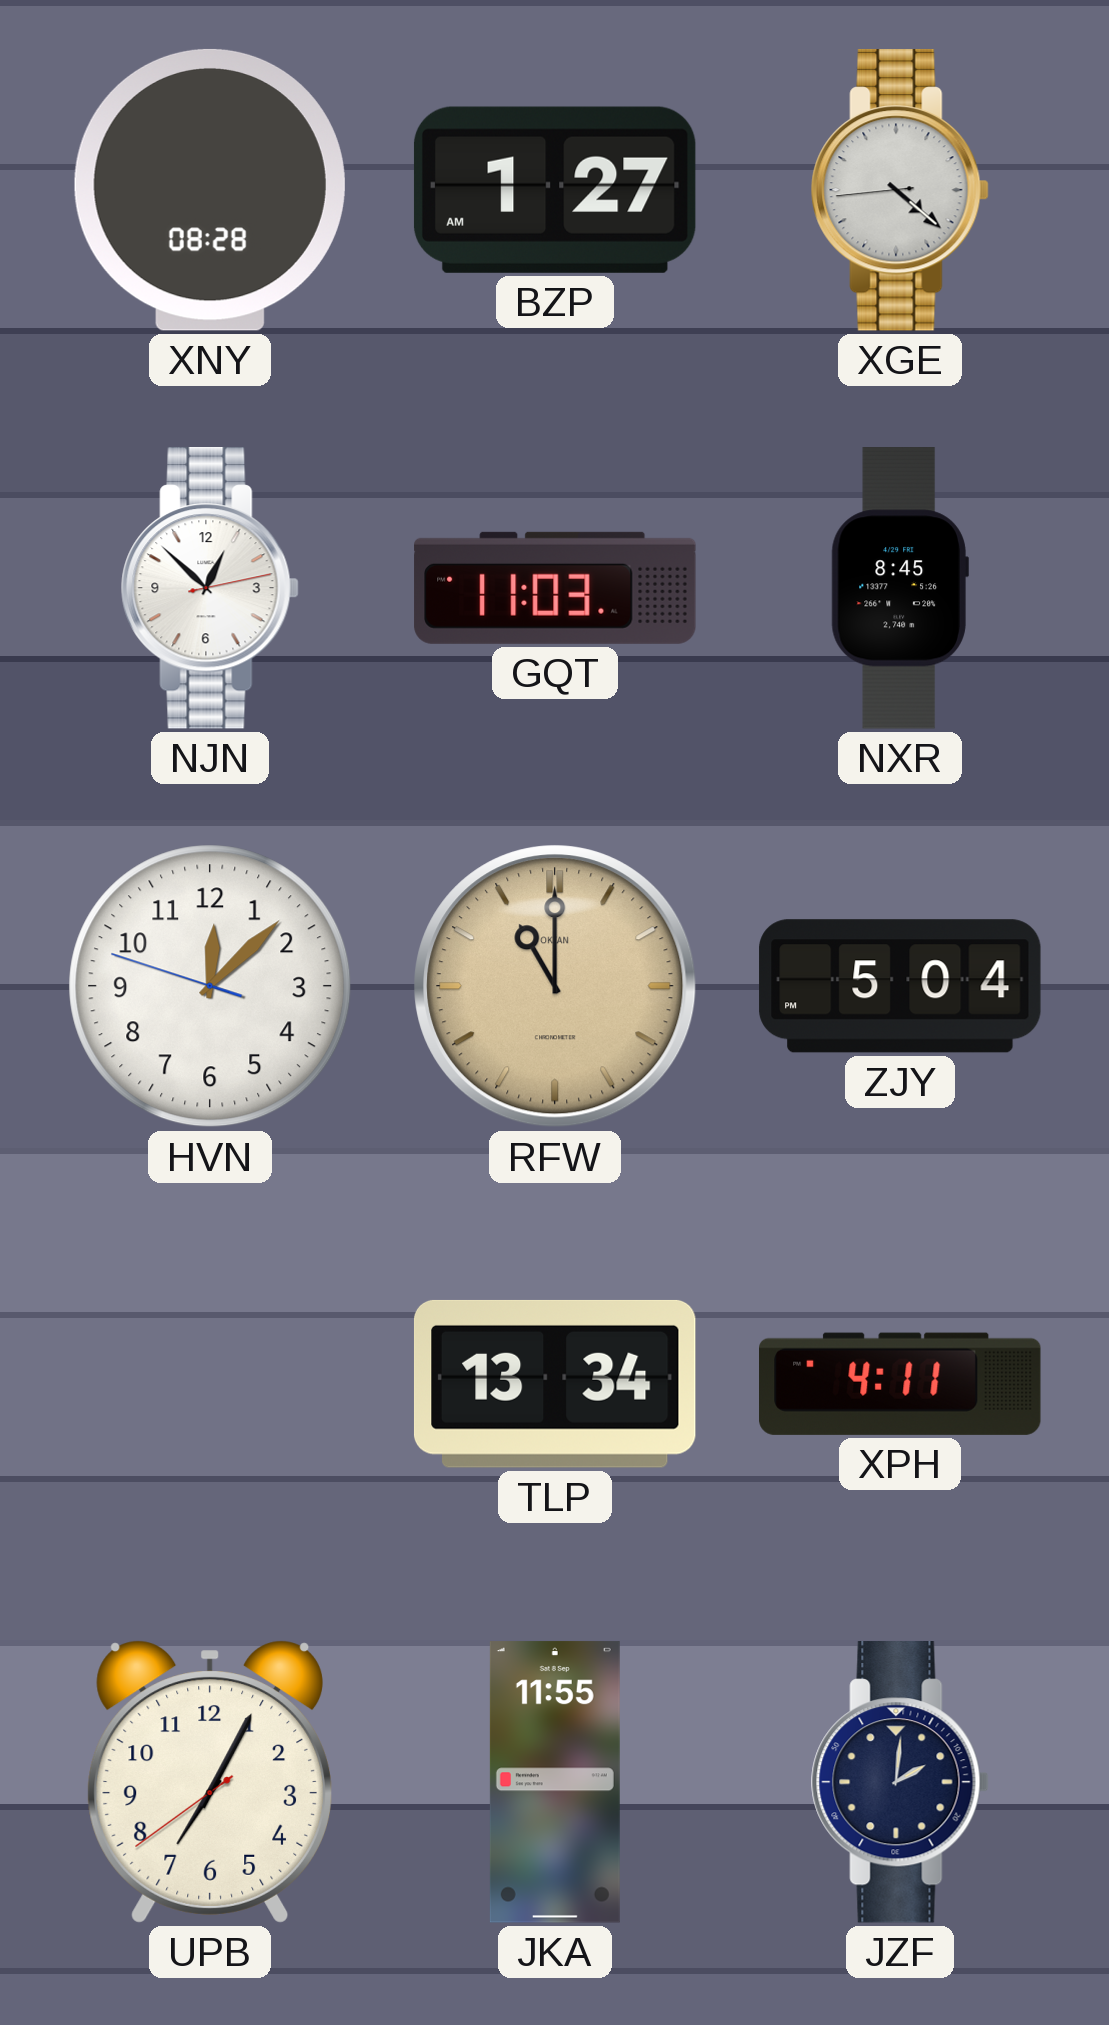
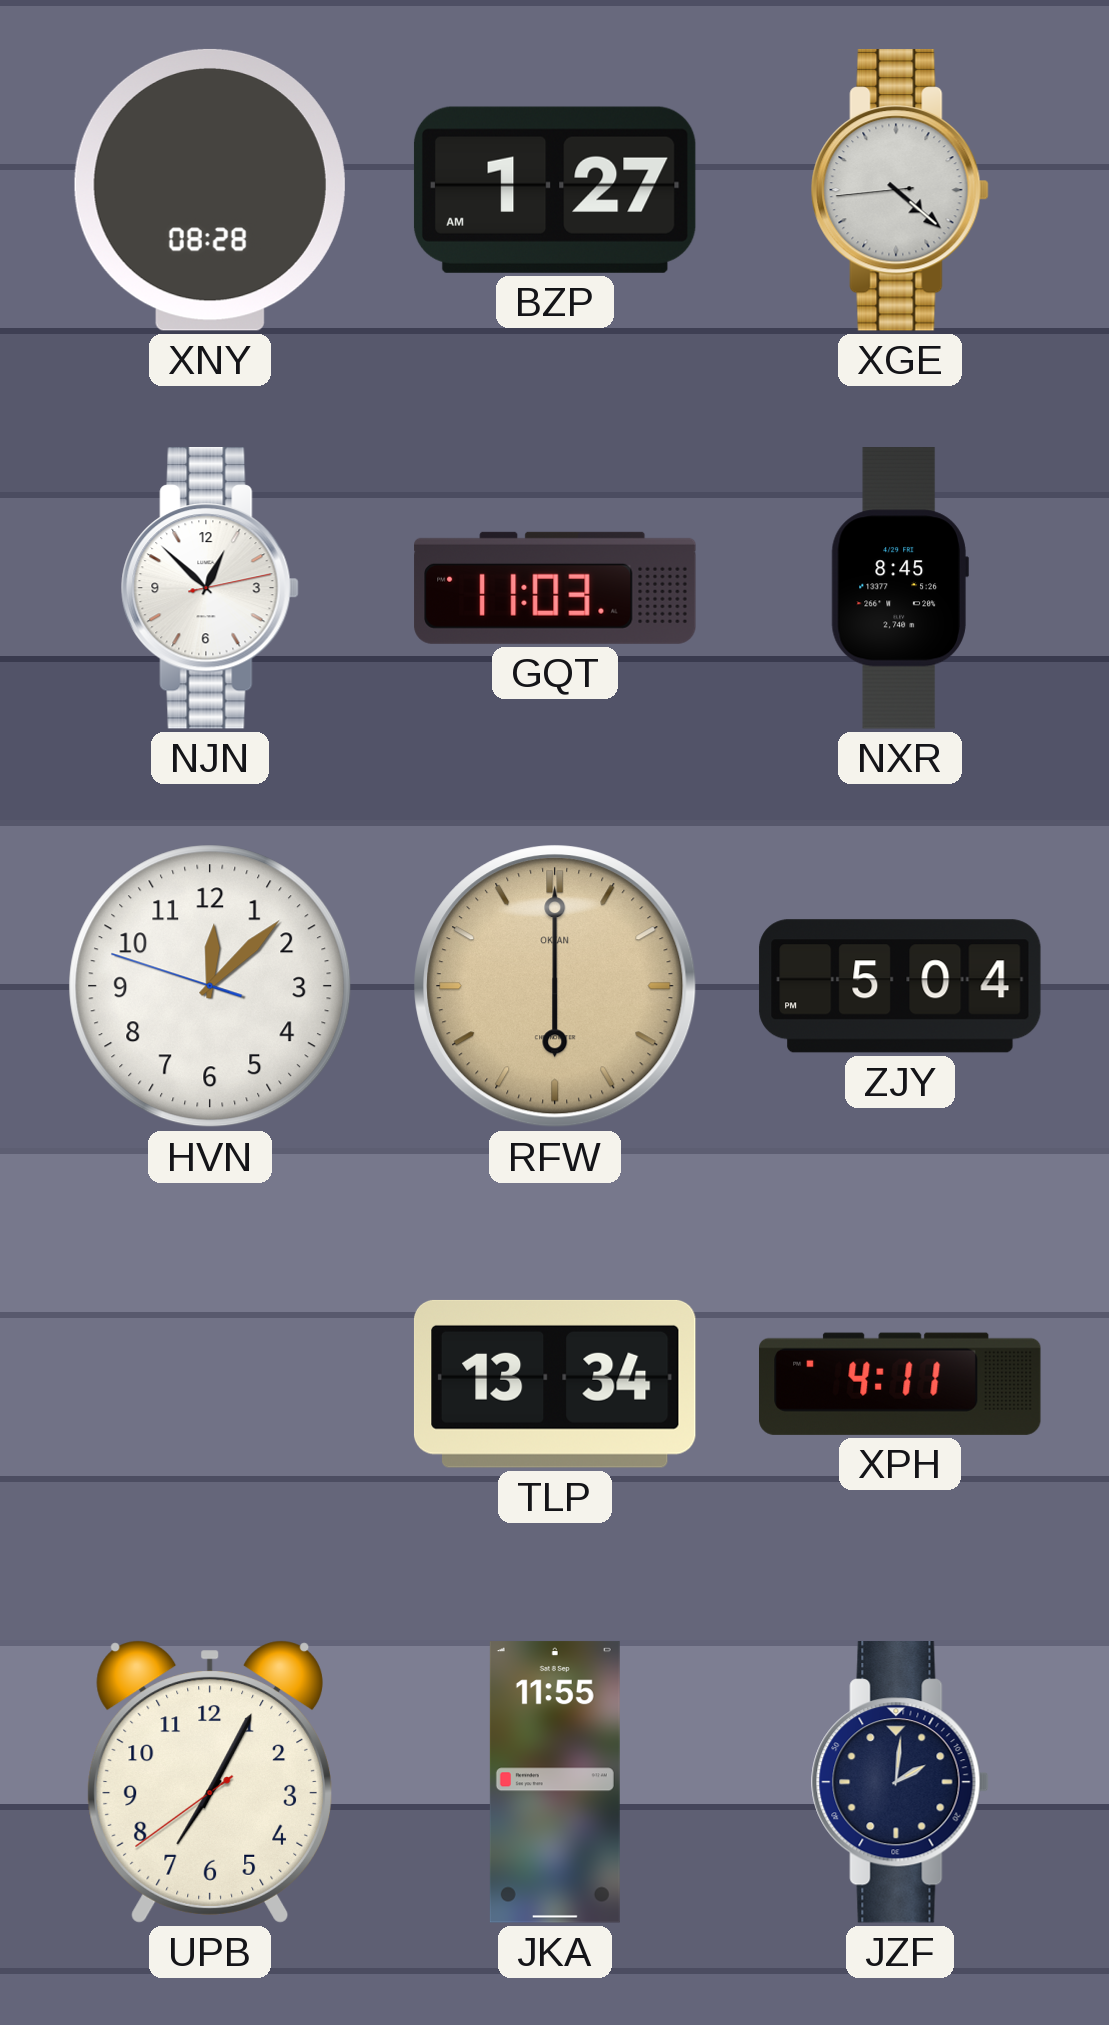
RFW: 11:00 -> 6:00
